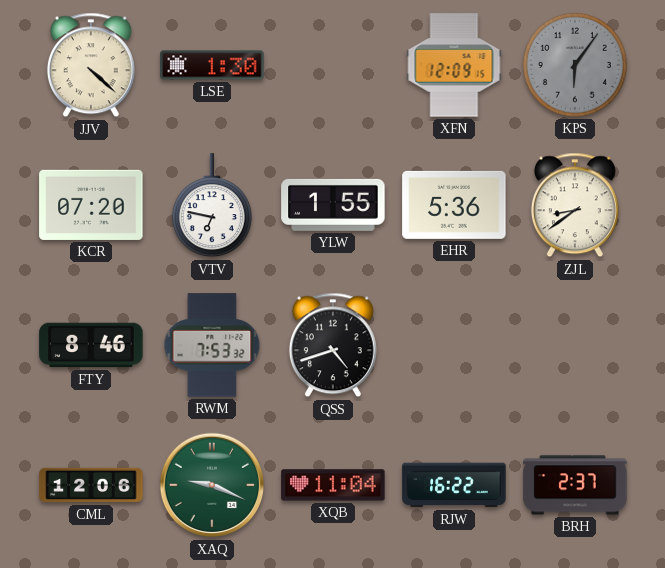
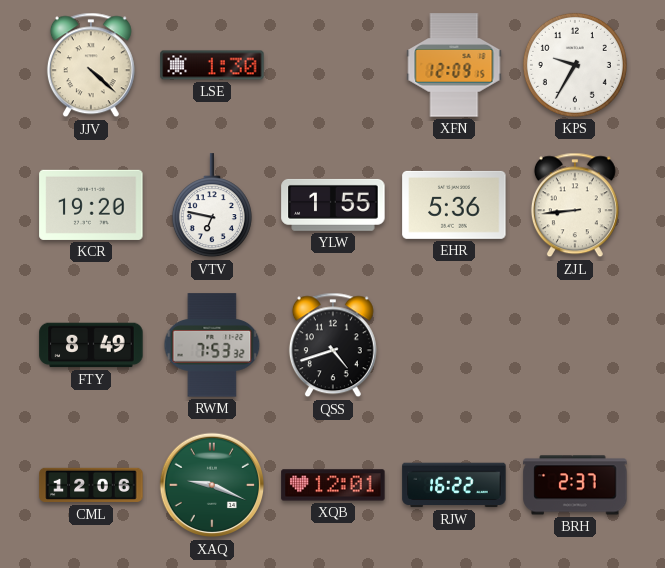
KPS: 6:06 -> 9:35
KPS dial: grey -> white
KCR: 07:20 -> 19:20
ZJL: 8:39 -> 8:44
FTY: 8:46 -> 8:49
XQB: 11:04 -> 12:01
